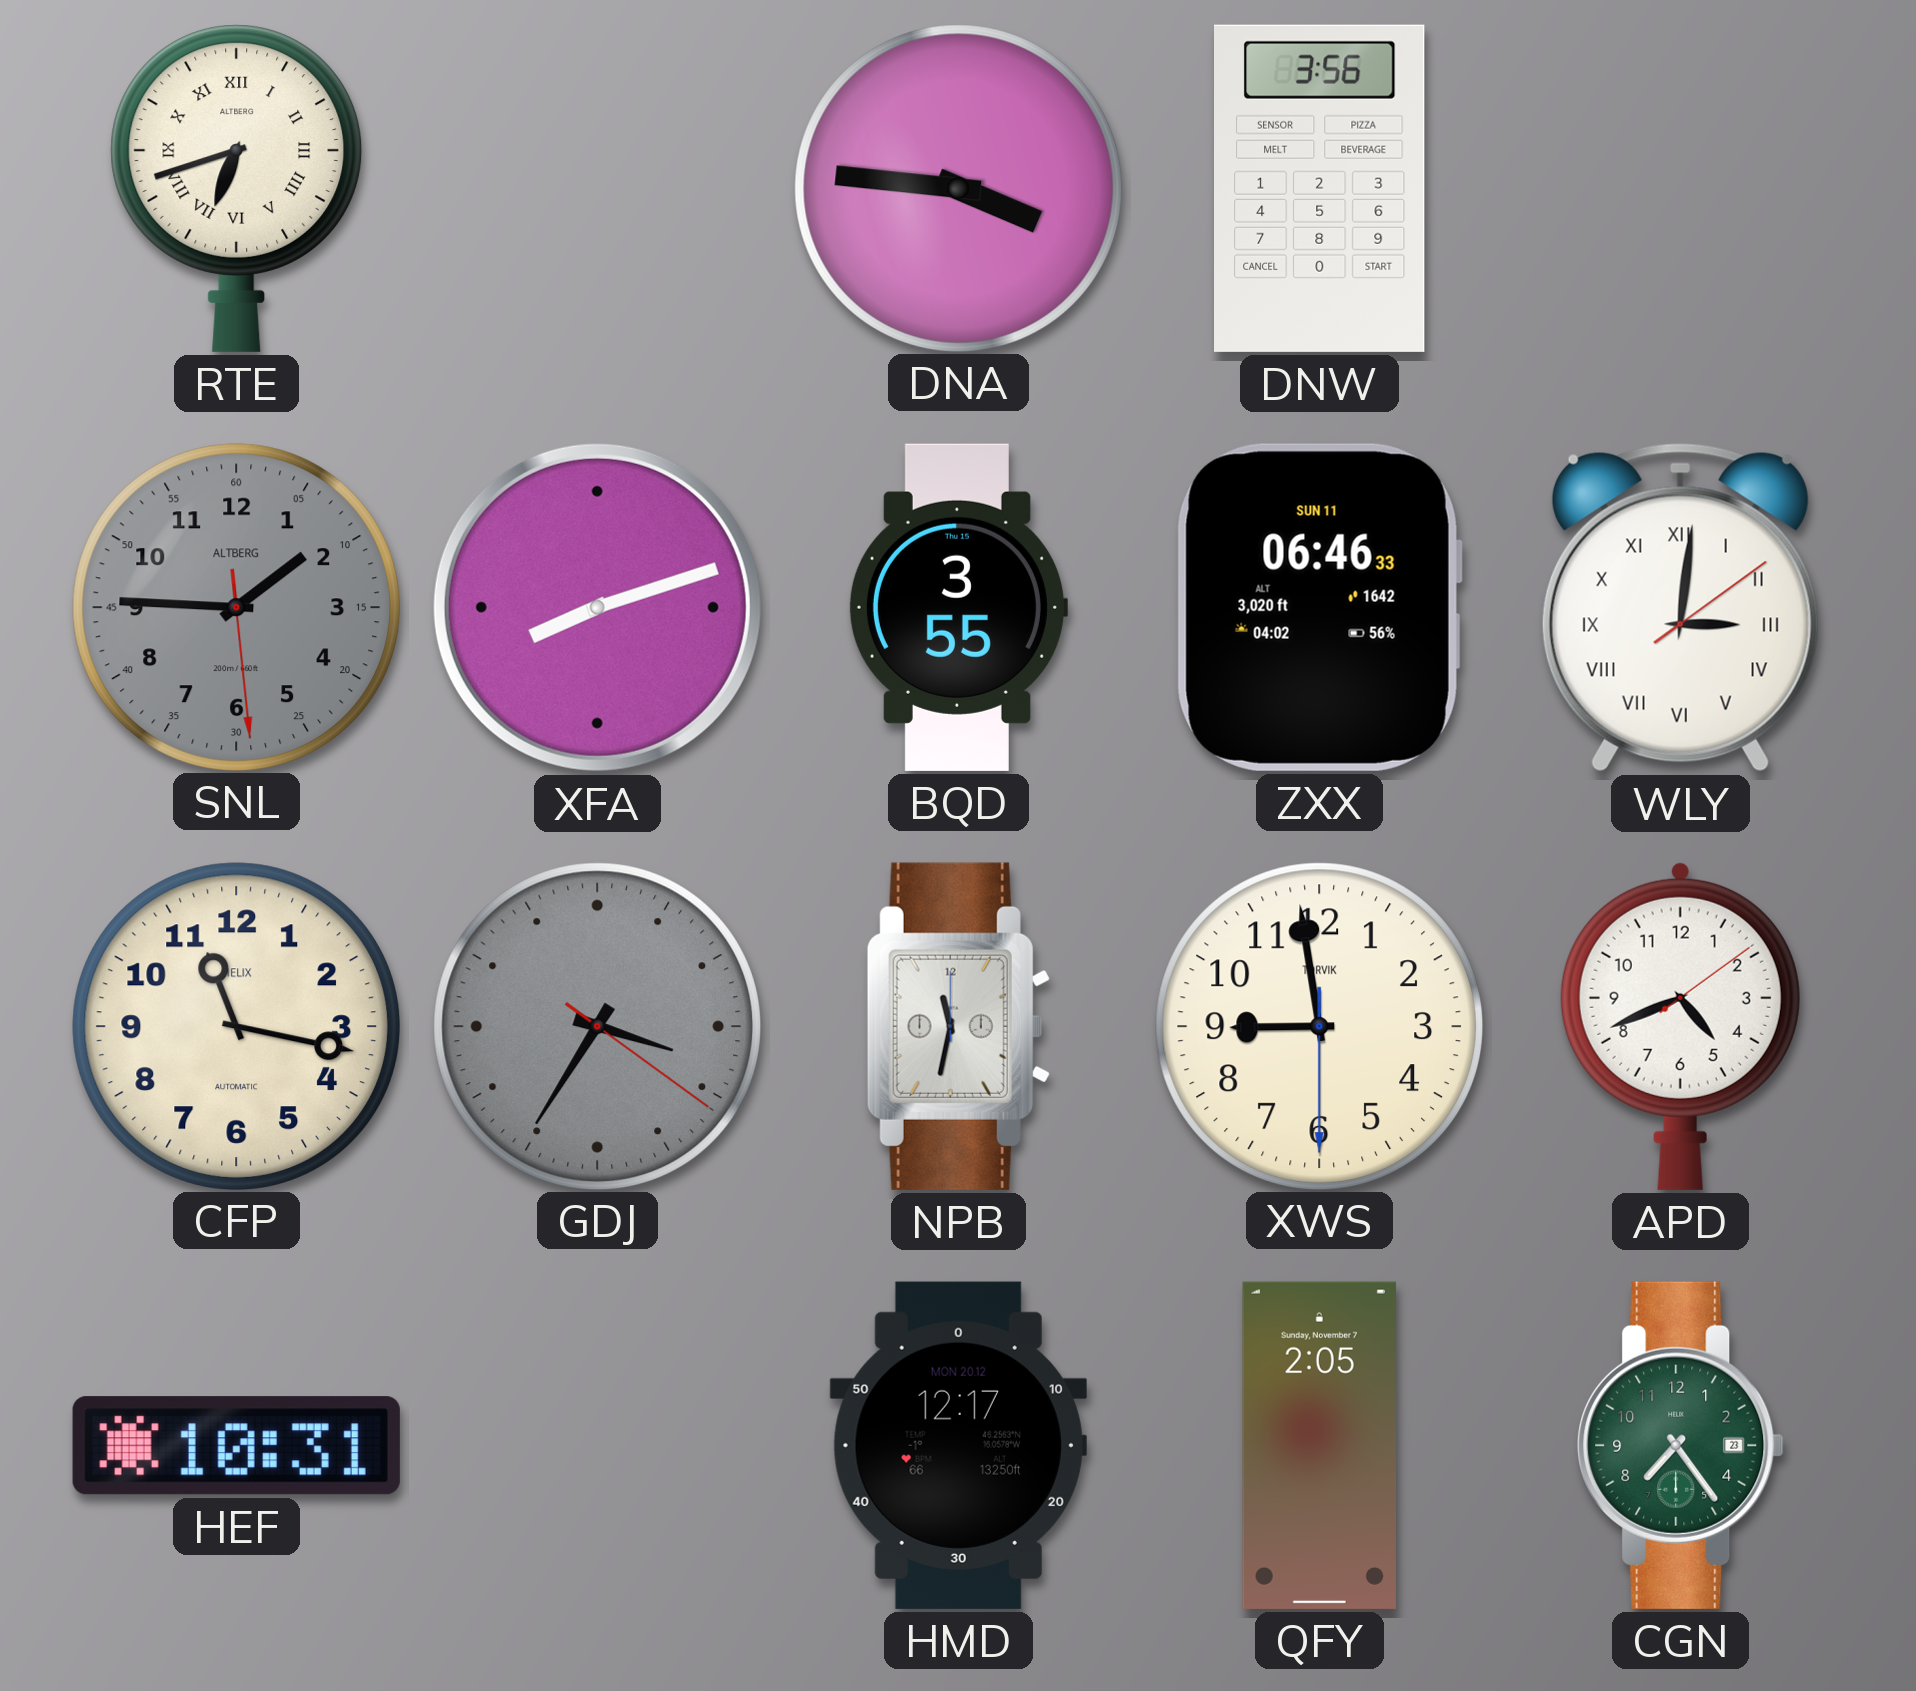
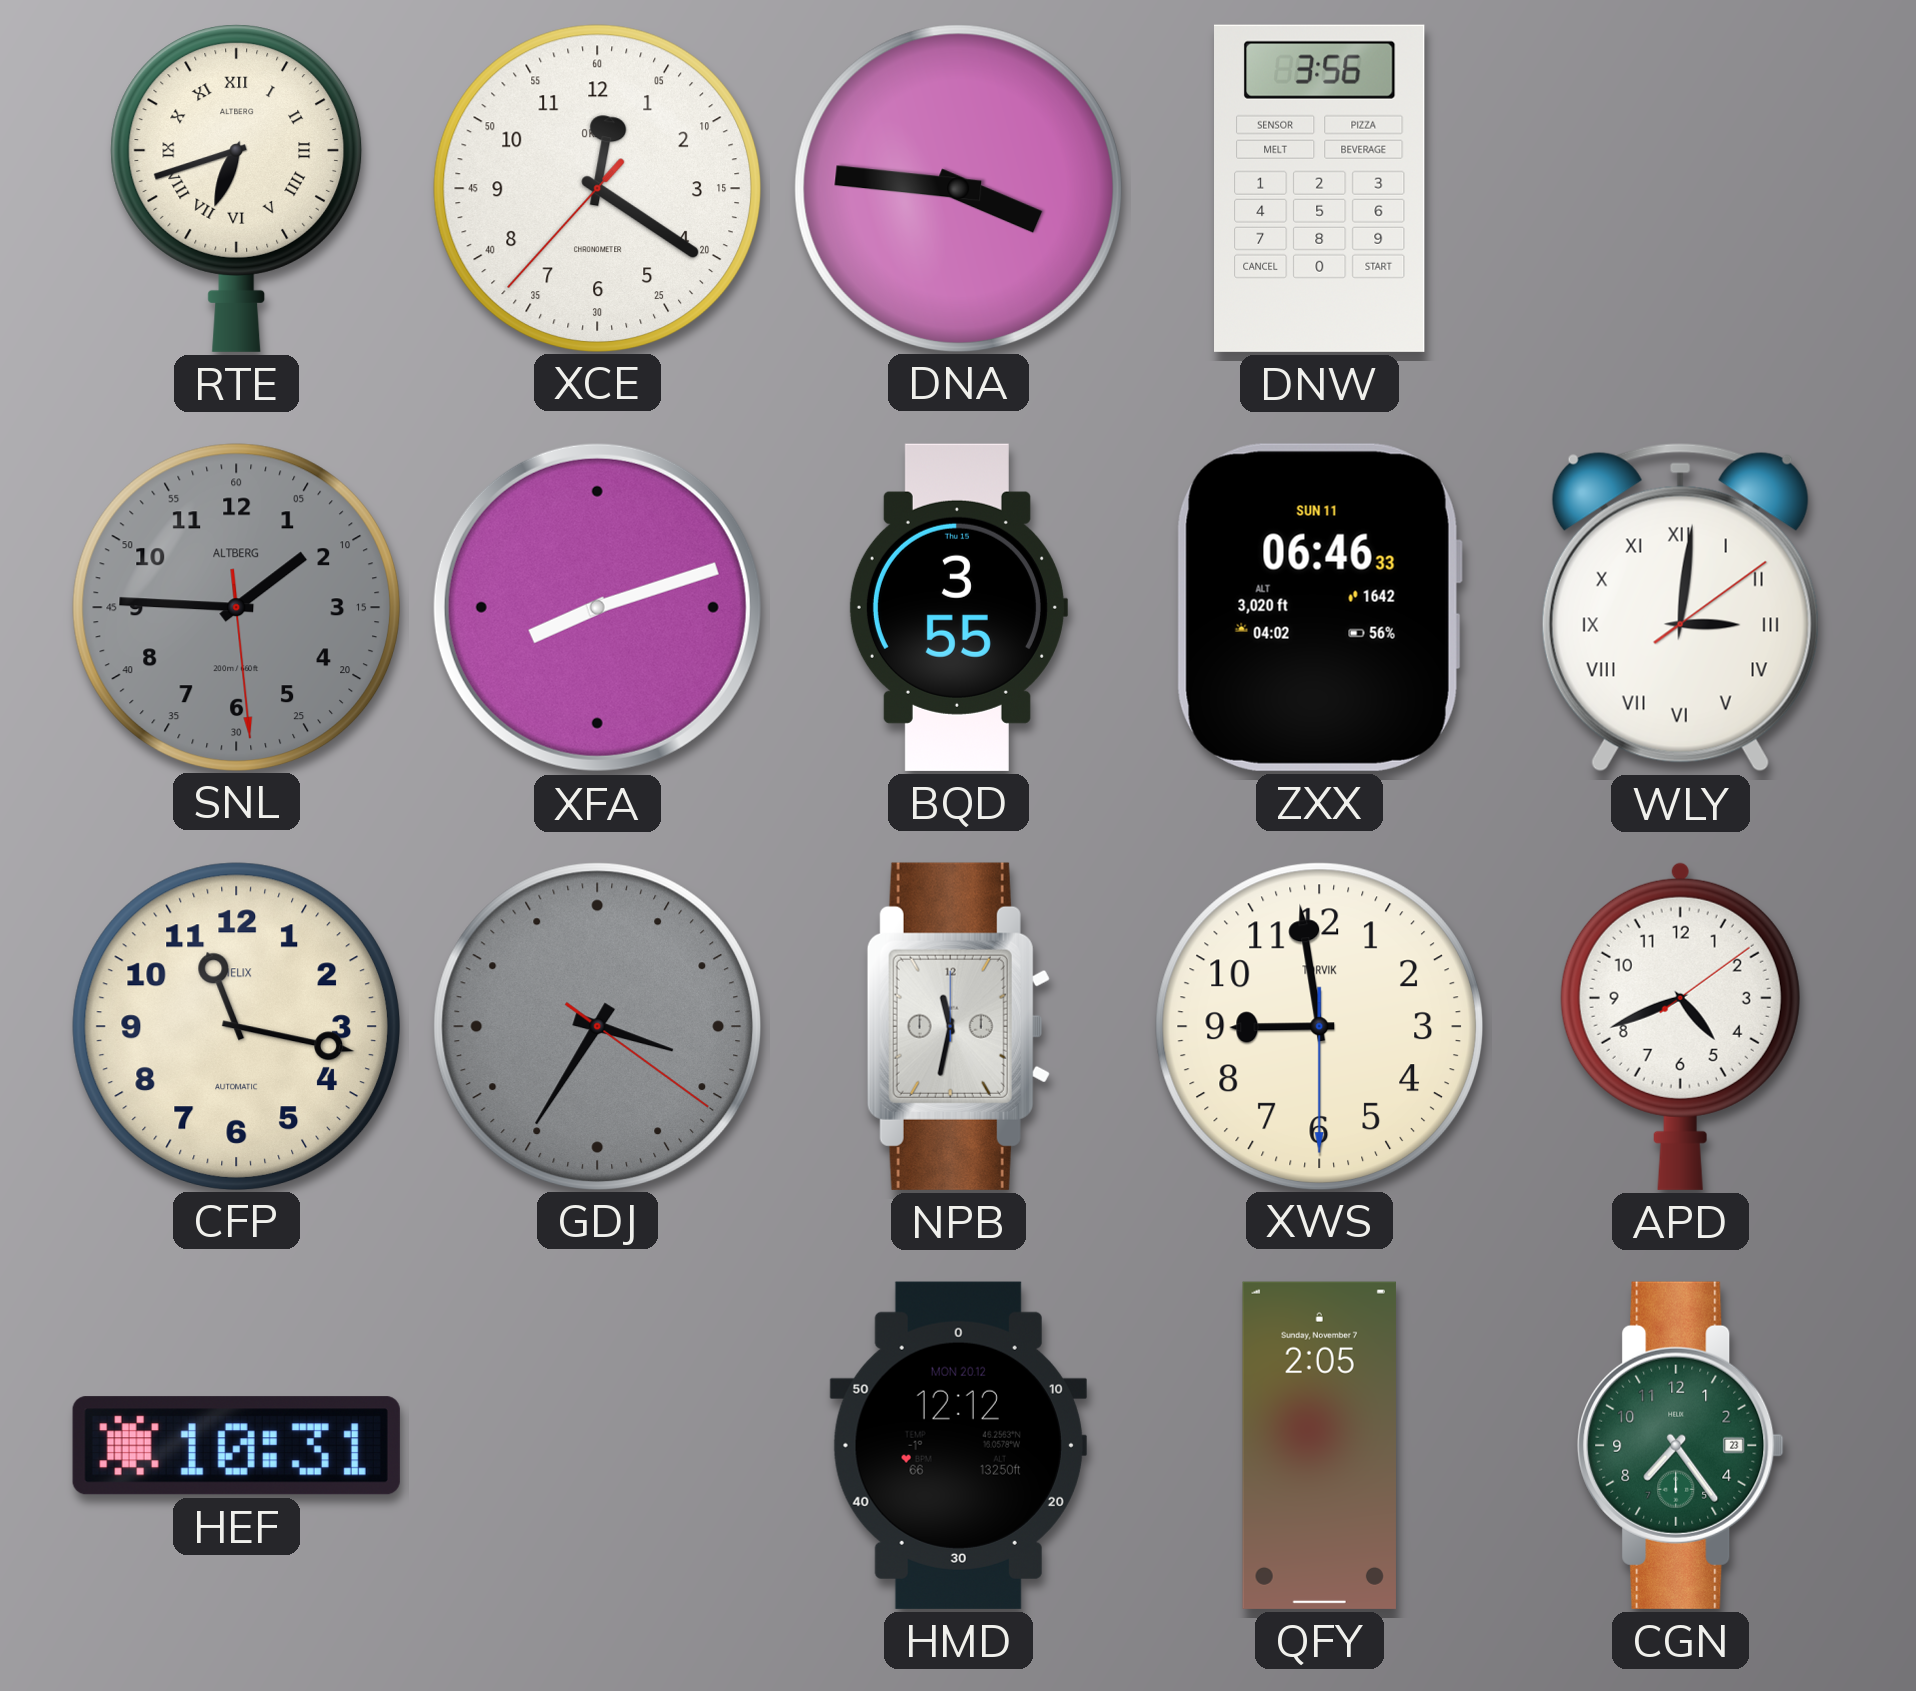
XCE: none -> 12:20
HMD: 12:17 -> 12:12
